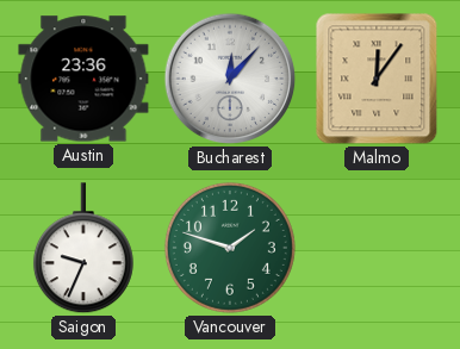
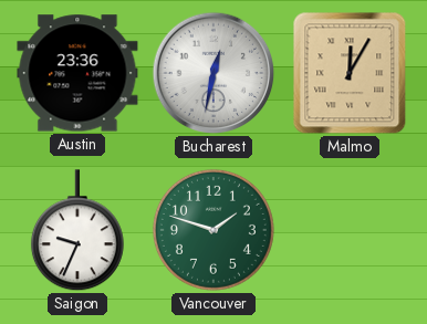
Bucharest: 12:07 -> 12:32
Malmo: 12:06 -> 12:05
